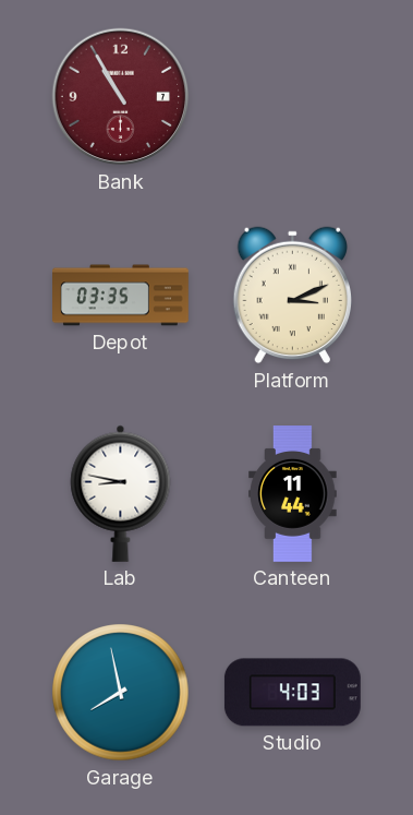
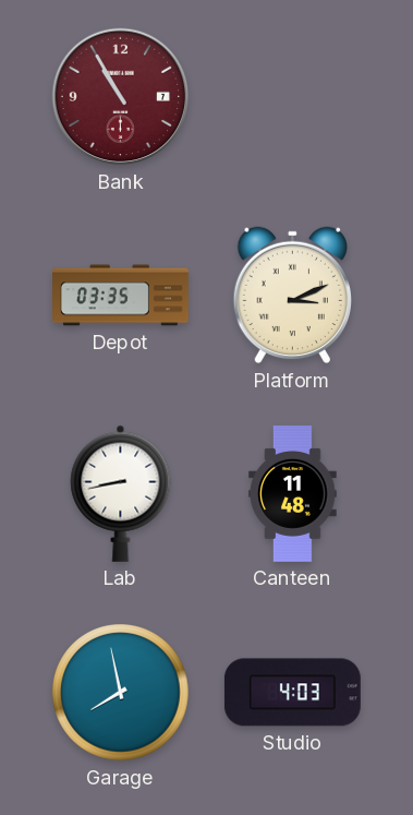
Lab: 8:47 -> 8:43
Canteen: 11:44 -> 11:48
